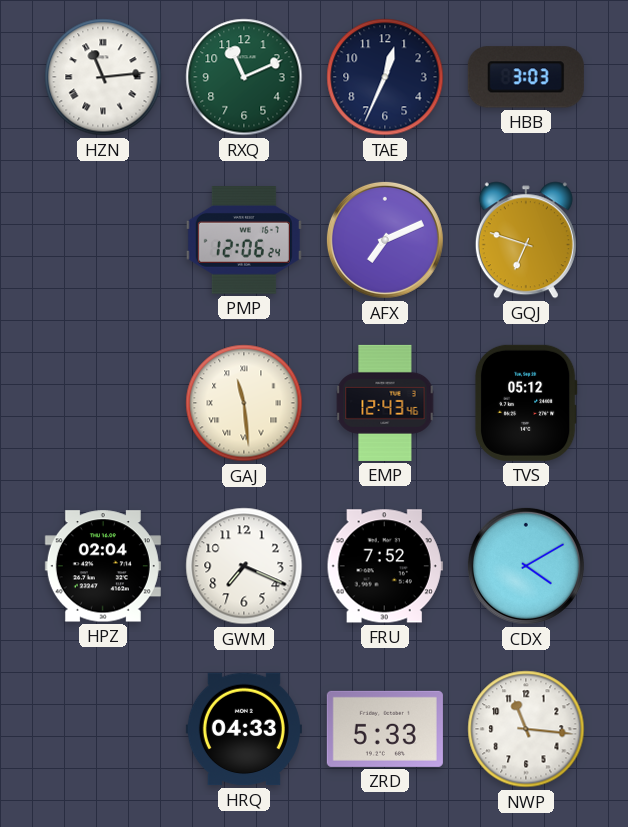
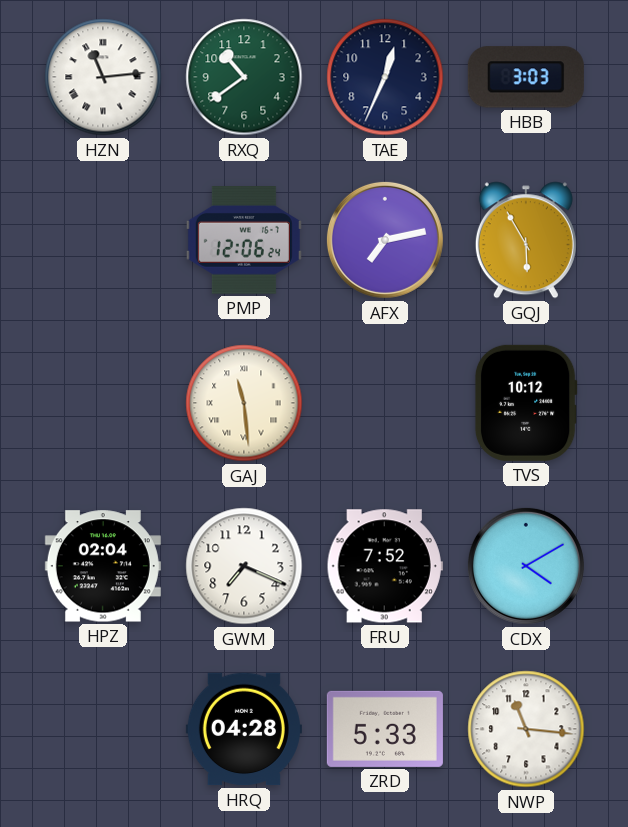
RXQ: 11:11 -> 10:39
AFX: 7:11 -> 7:13
GQJ: 6:48 -> 5:55
EMP: 12:43 -> none
TVS: 05:12 -> 10:12
HRQ: 04:33 -> 04:28
